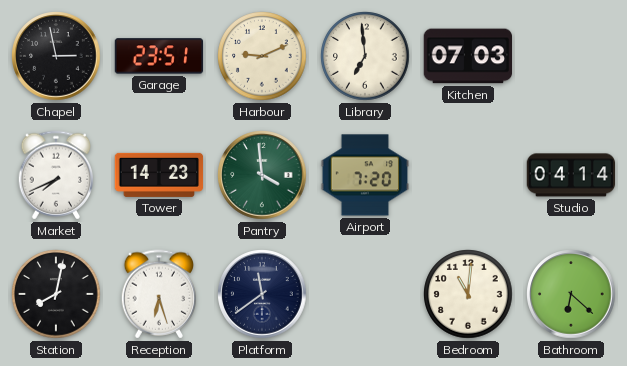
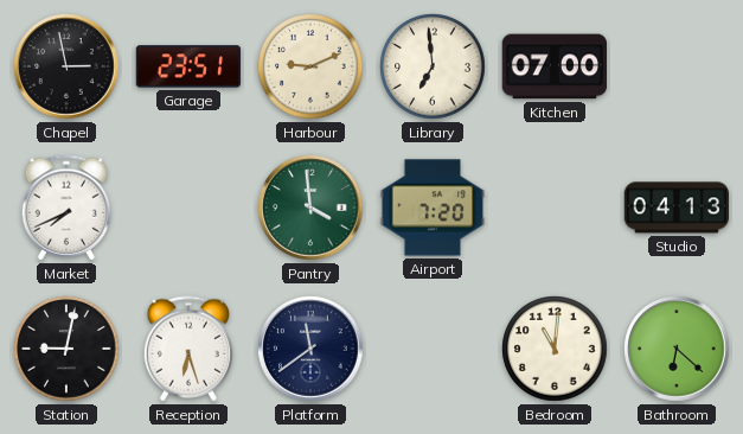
Kitchen: 07:03 -> 07:00
Tower: 14:23 -> none
Studio: 04:14 -> 04:13
Station: 8:02 -> 9:02
